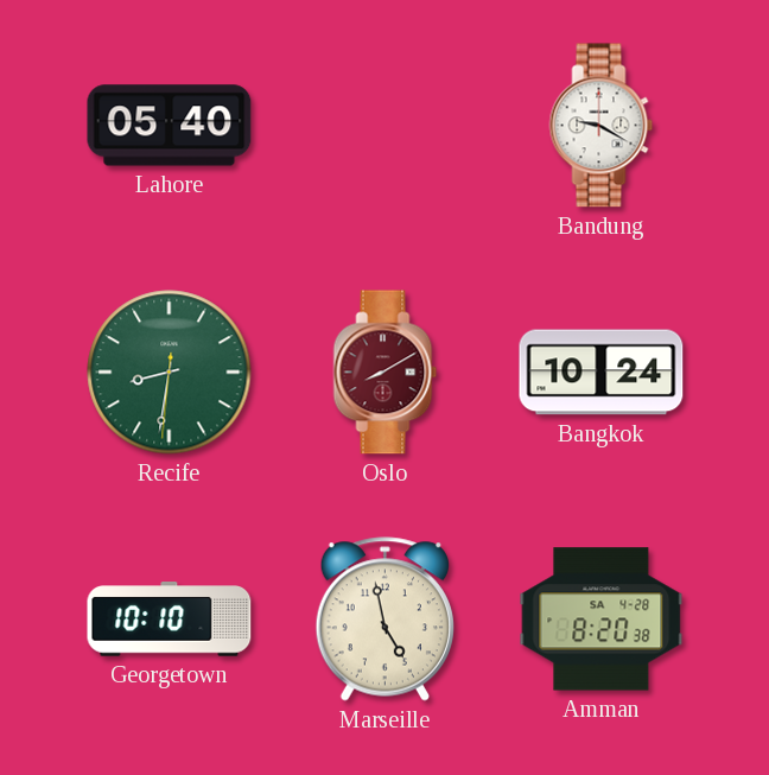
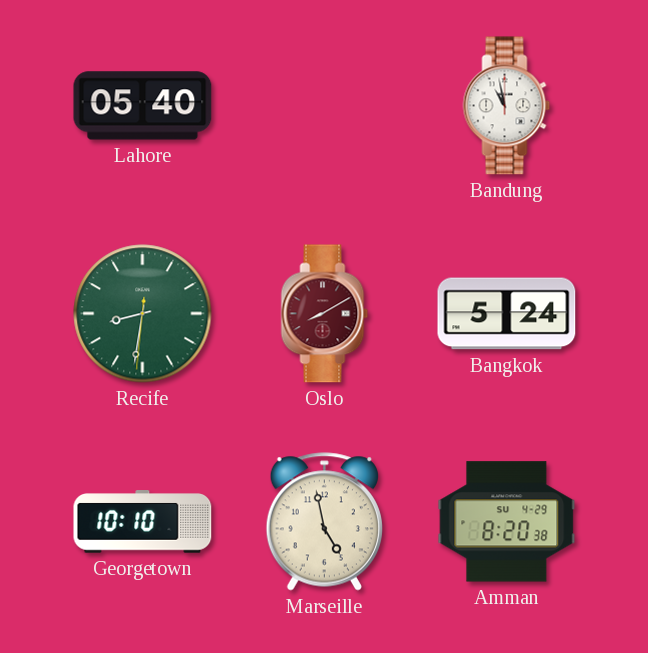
Bandung: 9:20 -> 10:58
Bangkok: 10:24 -> 5:24
Amman date: SA 4-28 -> SU 4-29
